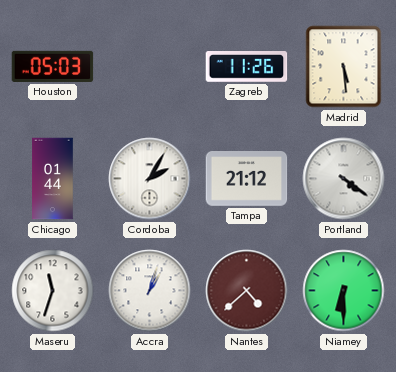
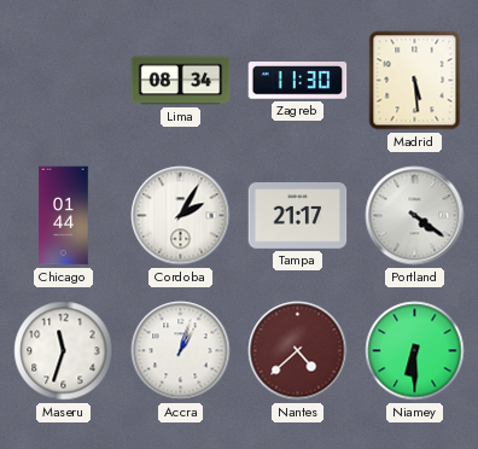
Houston: 05:03 -> none
Lima: none -> 08:34
Zagreb: 11:26 -> 11:30
Tampa: 21:12 -> 21:17
